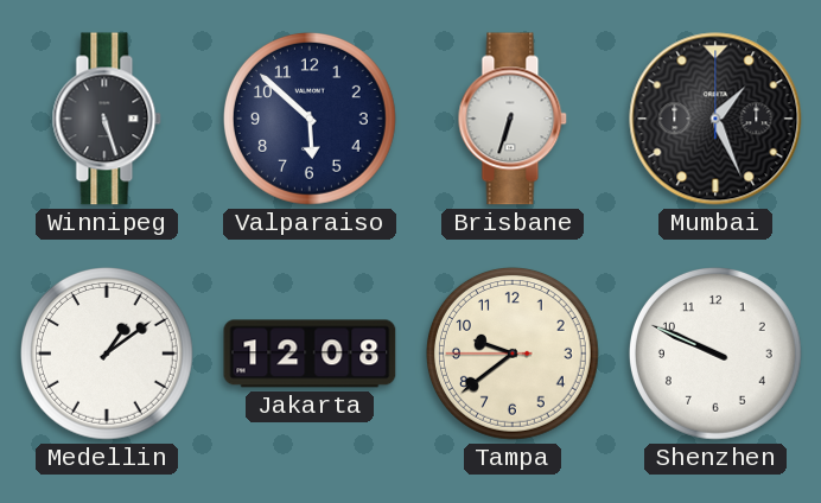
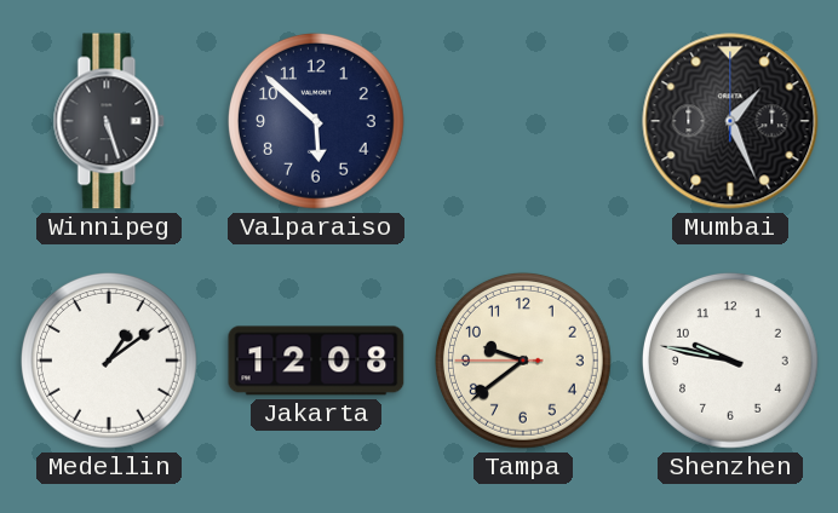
Brisbane: 6:33 -> none
Shenzhen: 9:49 -> 9:47
